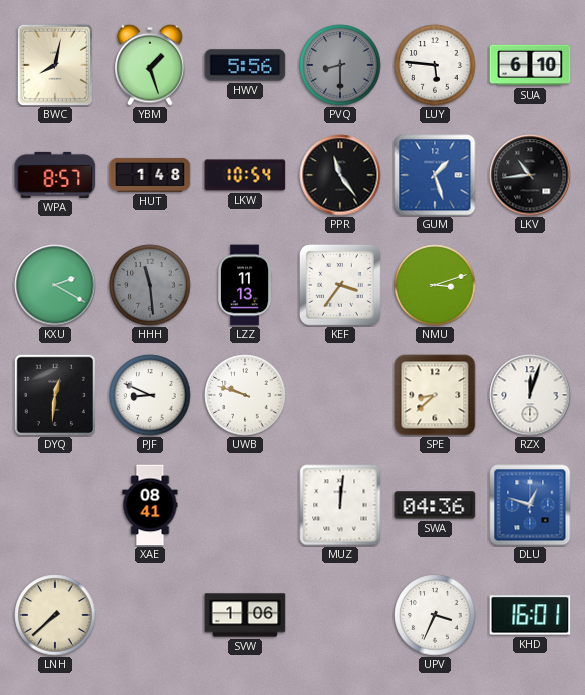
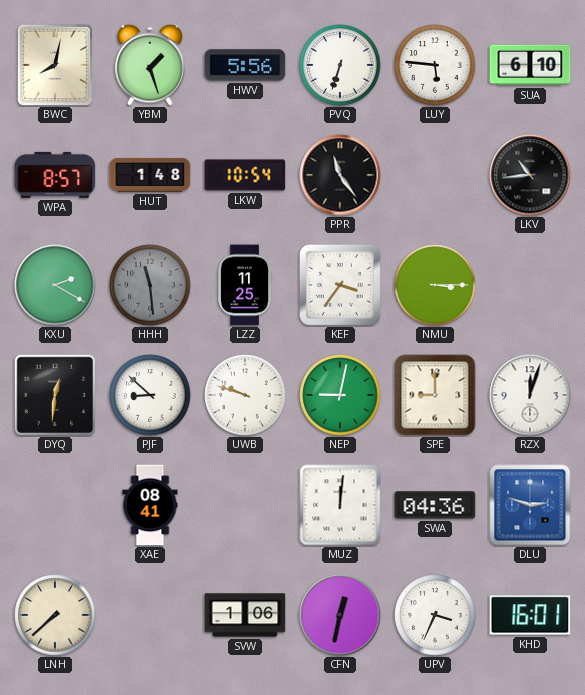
PVQ: 8:30 -> 6:33
PVQ dial: grey -> white
GUM: 1:27 -> none
LZZ: 11:13 -> 11:25
NMU: 3:12 -> 3:15
PJF: 8:49 -> 8:52
NEP: none -> 9:02
SPE: 8:38 -> 9:00
DLU: 12:48 -> 2:48
CFN: none -> 12:32
